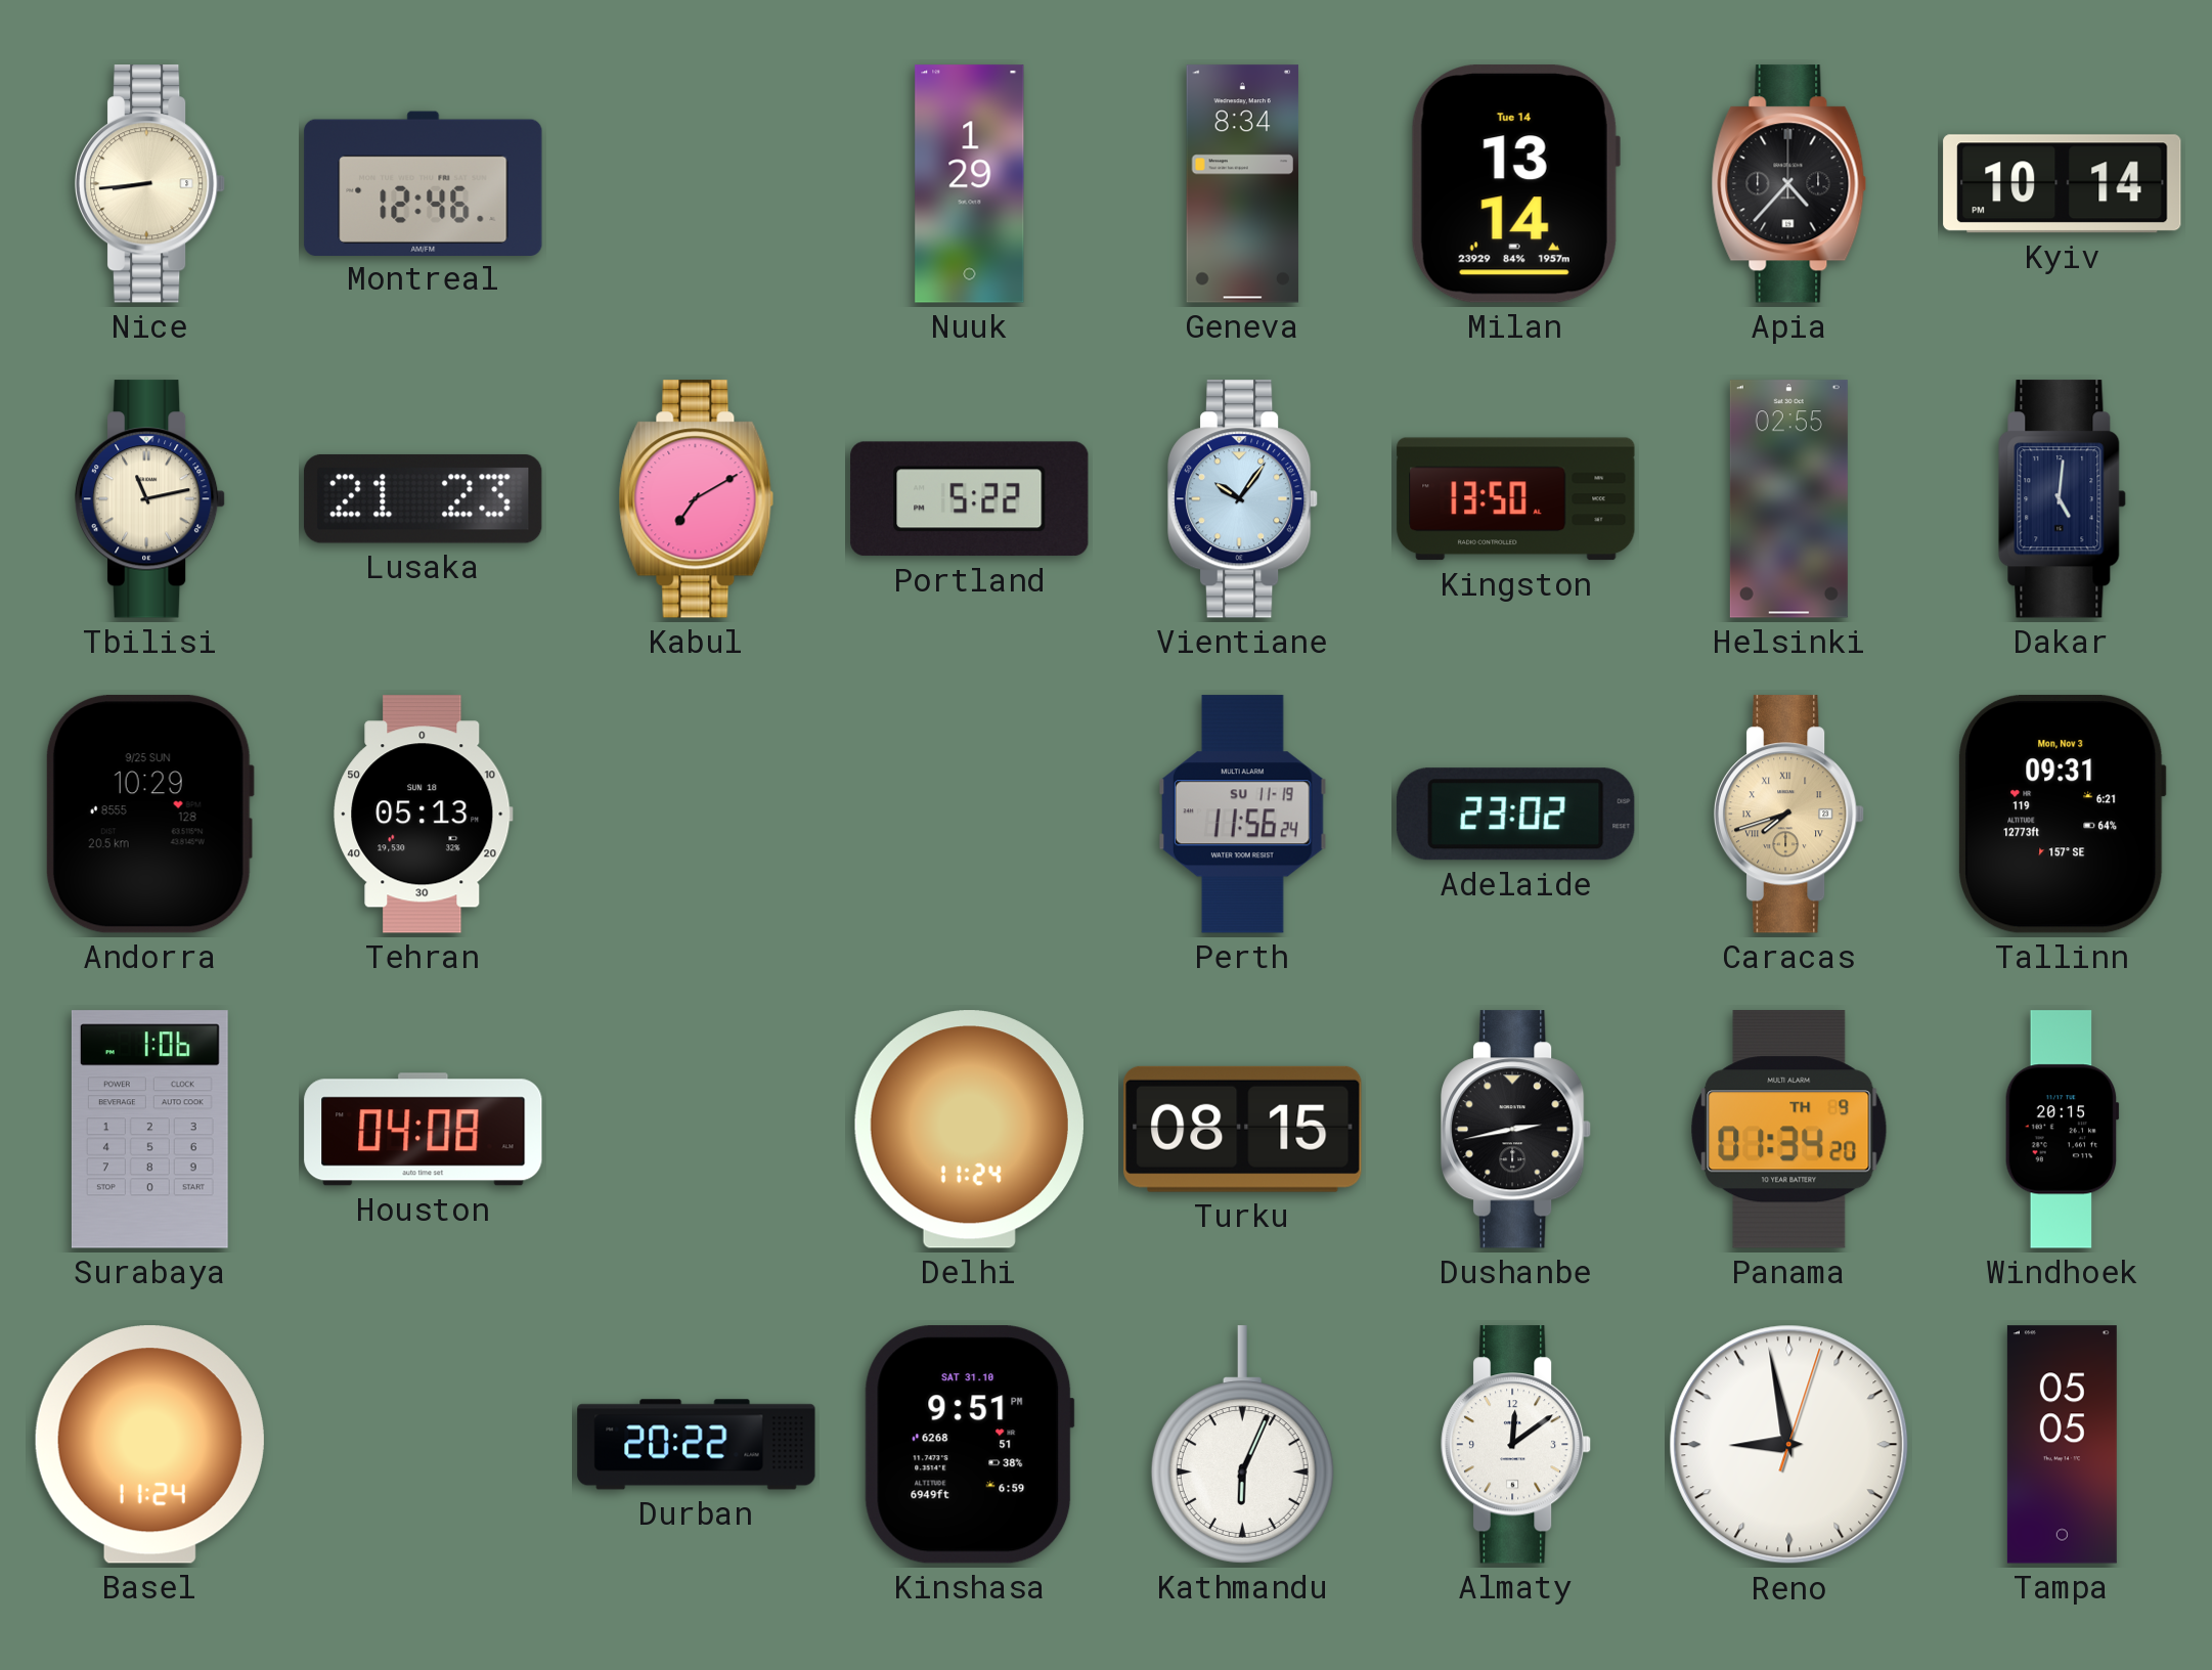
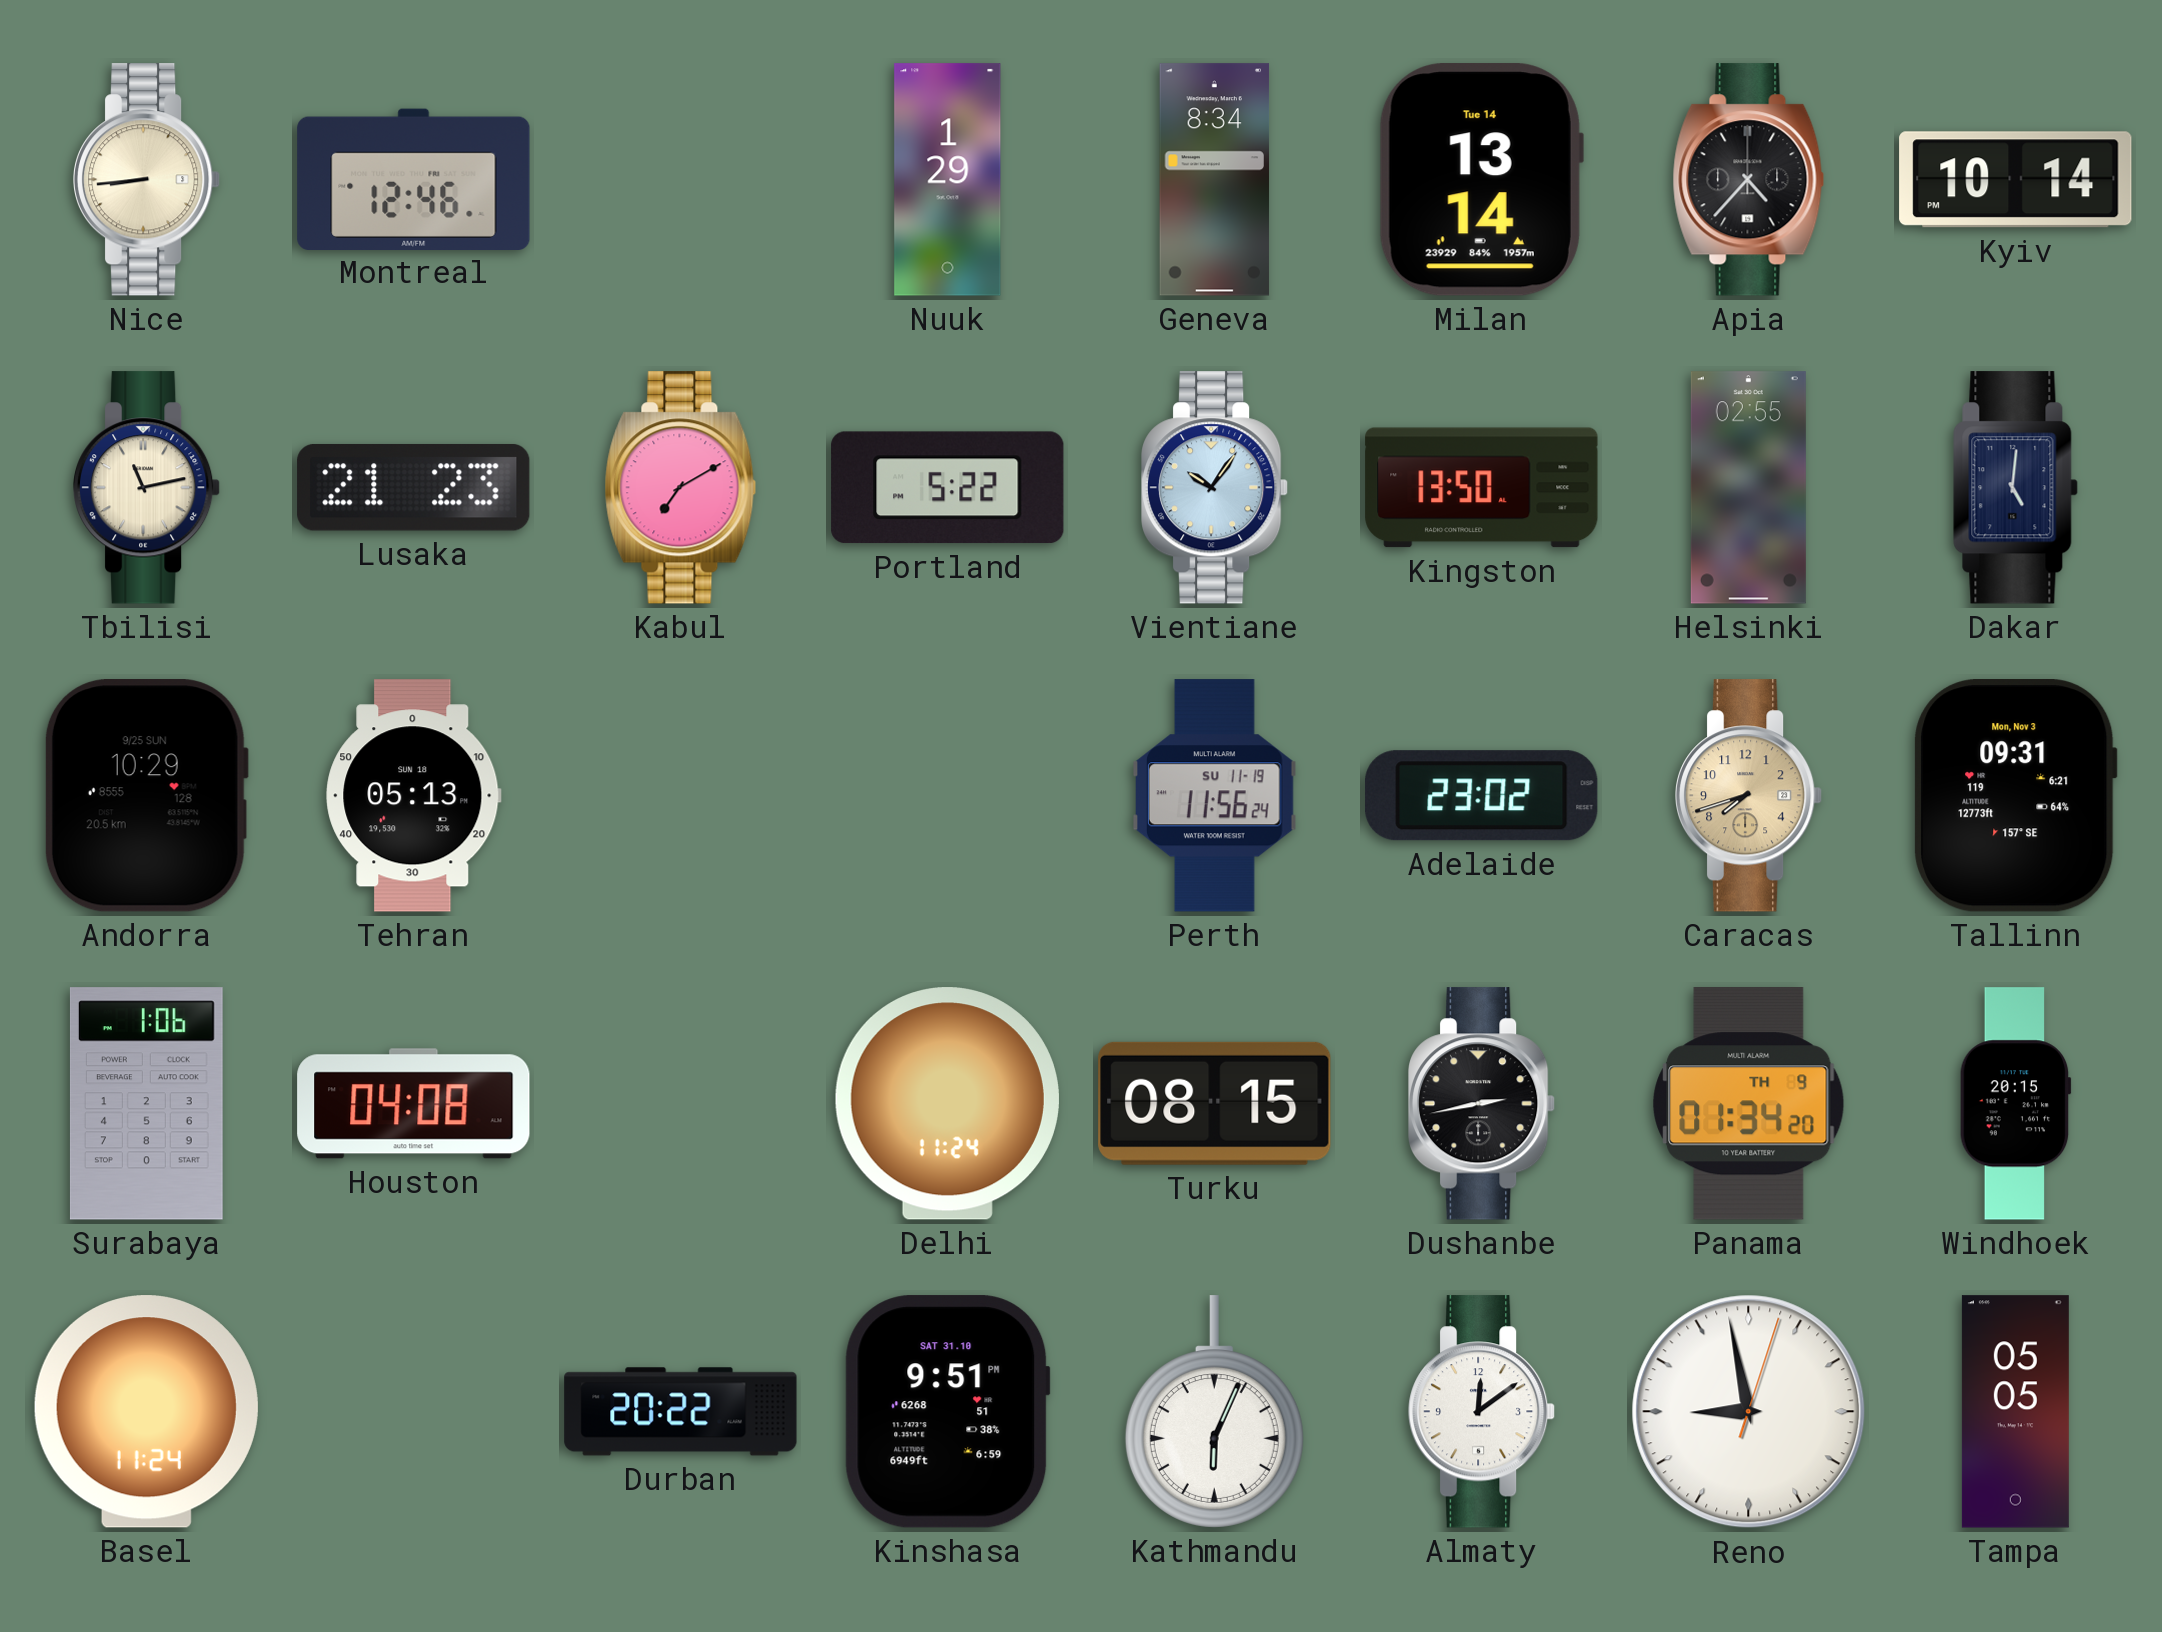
Caracas numerals: Roman -> Arabic
